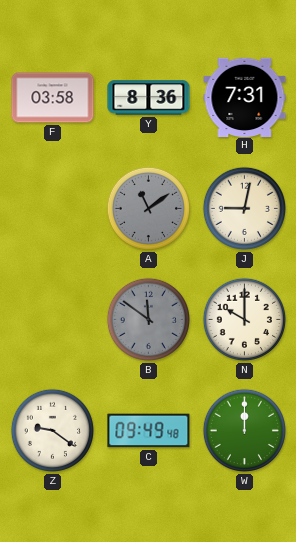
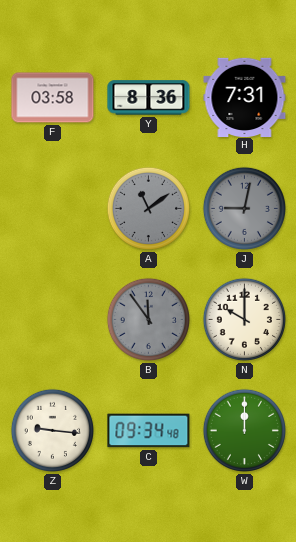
J dial: cream -> grey
B: 11:51 -> 11:54
Z: 9:21 -> 9:16
C: 09:49 -> 09:34
